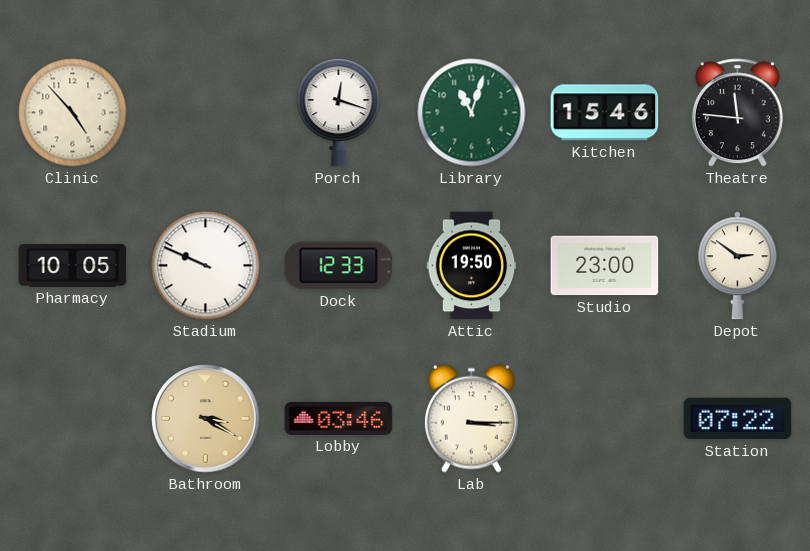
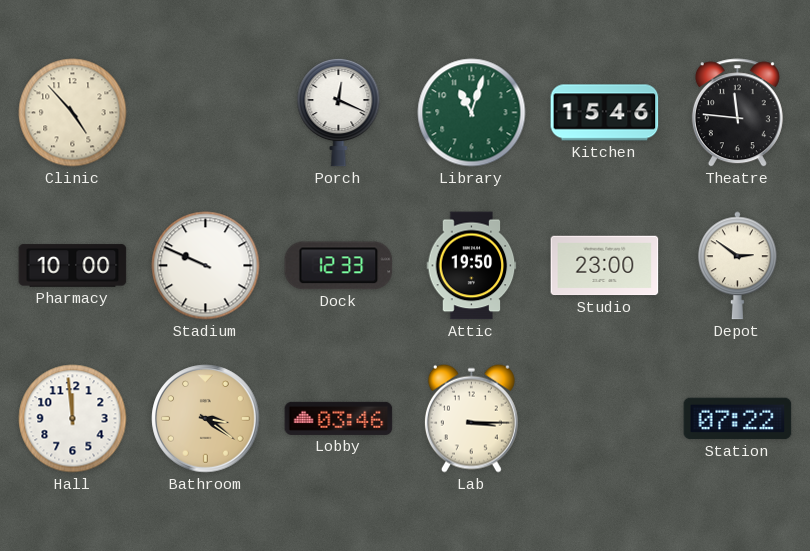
Porch: 12:18 -> 12:19
Pharmacy: 10:05 -> 10:00
Hall: none -> 11:59
Bathroom: 3:20 -> 3:21
